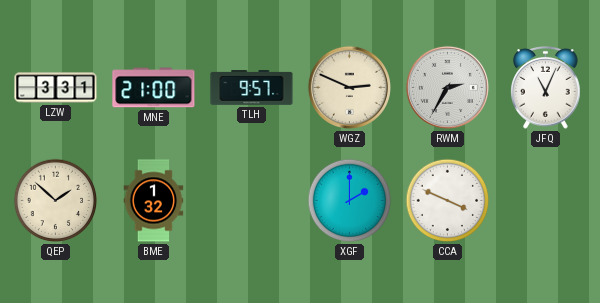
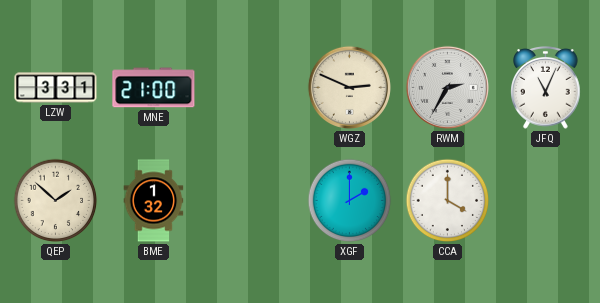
TLH: 9:57 -> none
CCA: 3:49 -> 4:00
